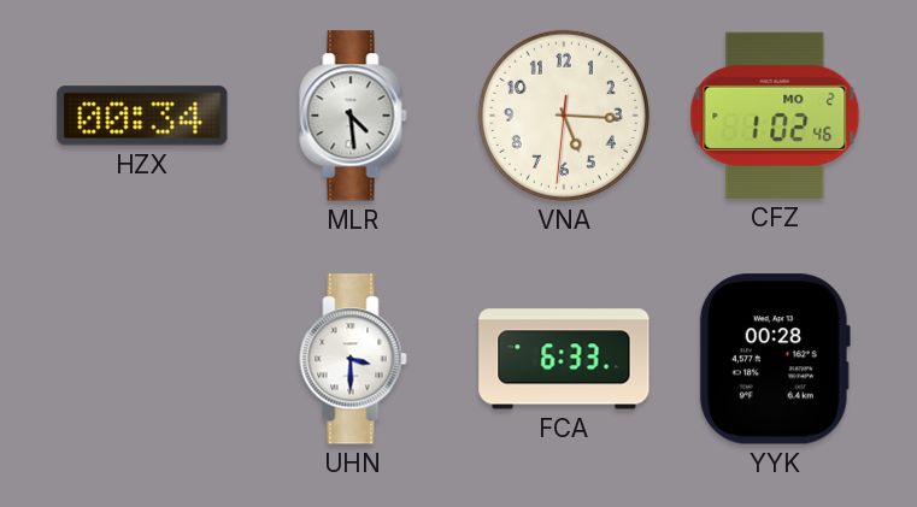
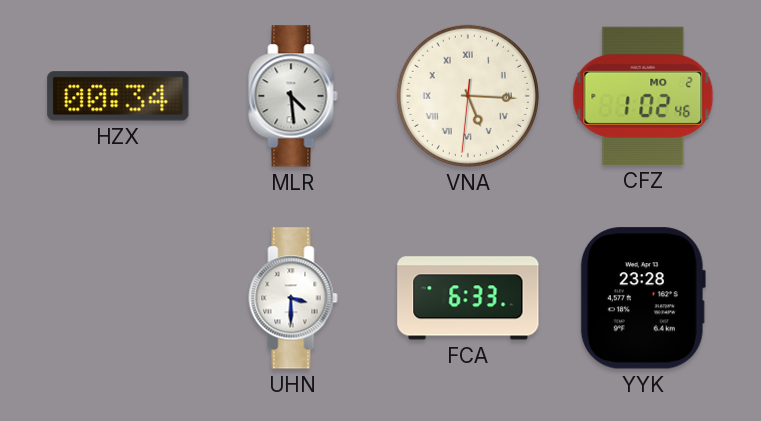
VNA numerals: Arabic -> Roman
YYK: 00:28 -> 23:28
